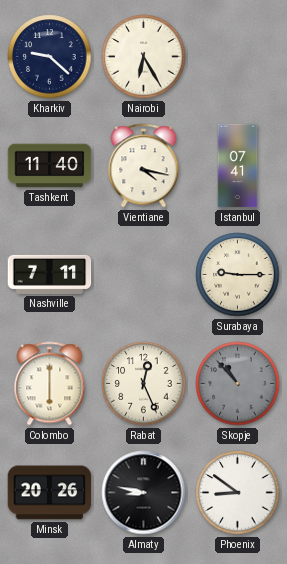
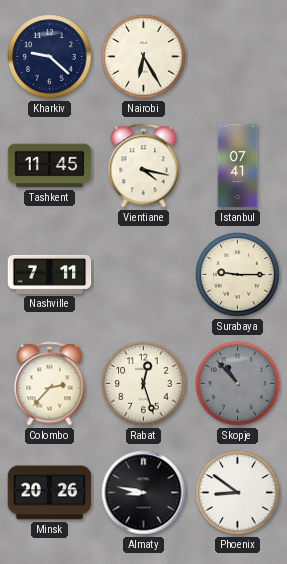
Tashkent: 11:40 -> 11:45
Colombo: 6:00 -> 2:37
Rabat: 12:26 -> 12:27
